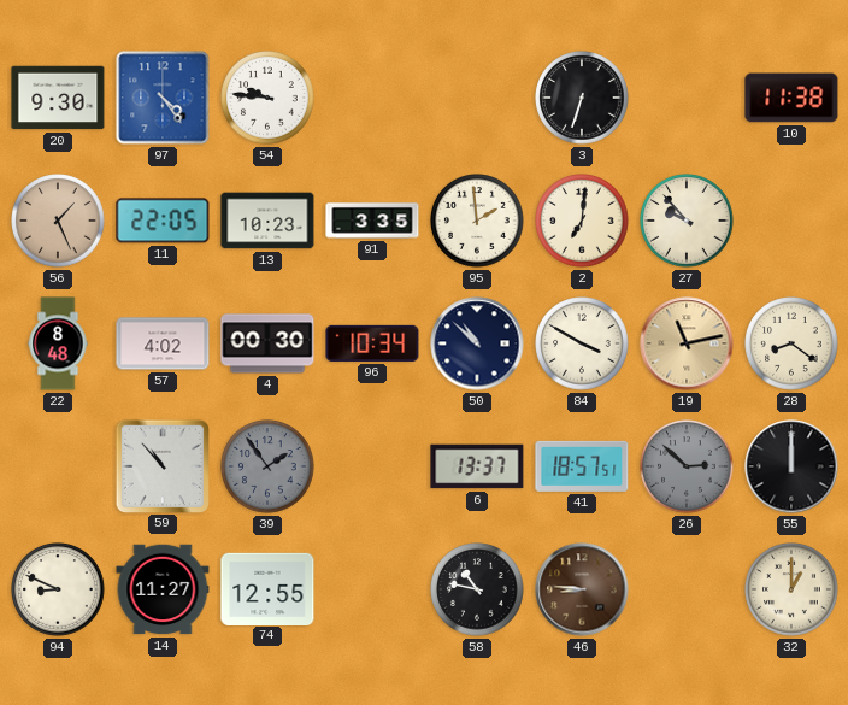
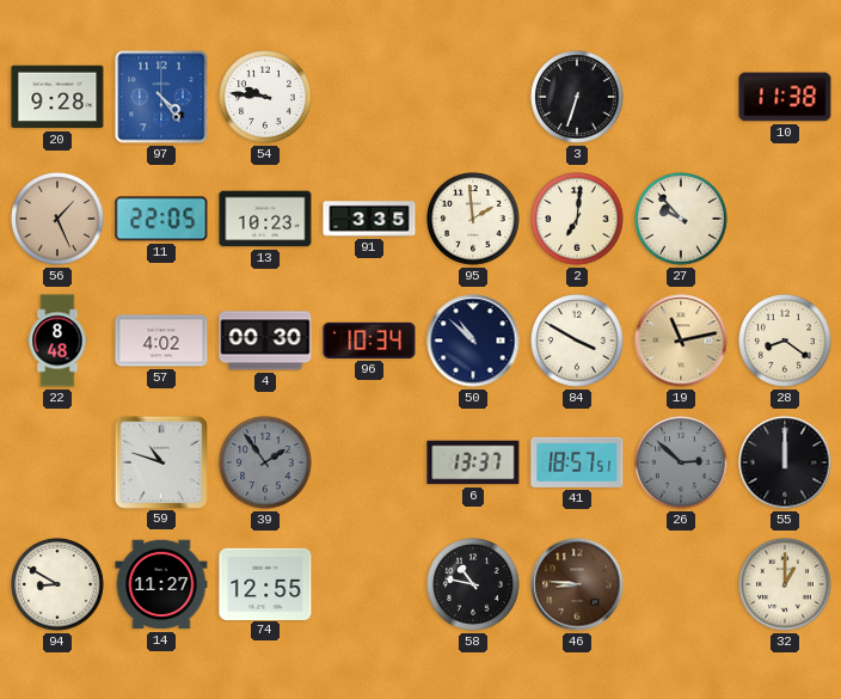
20: 9:30 -> 9:28
59: 10:53 -> 10:48
94: 8:49 -> 8:50
